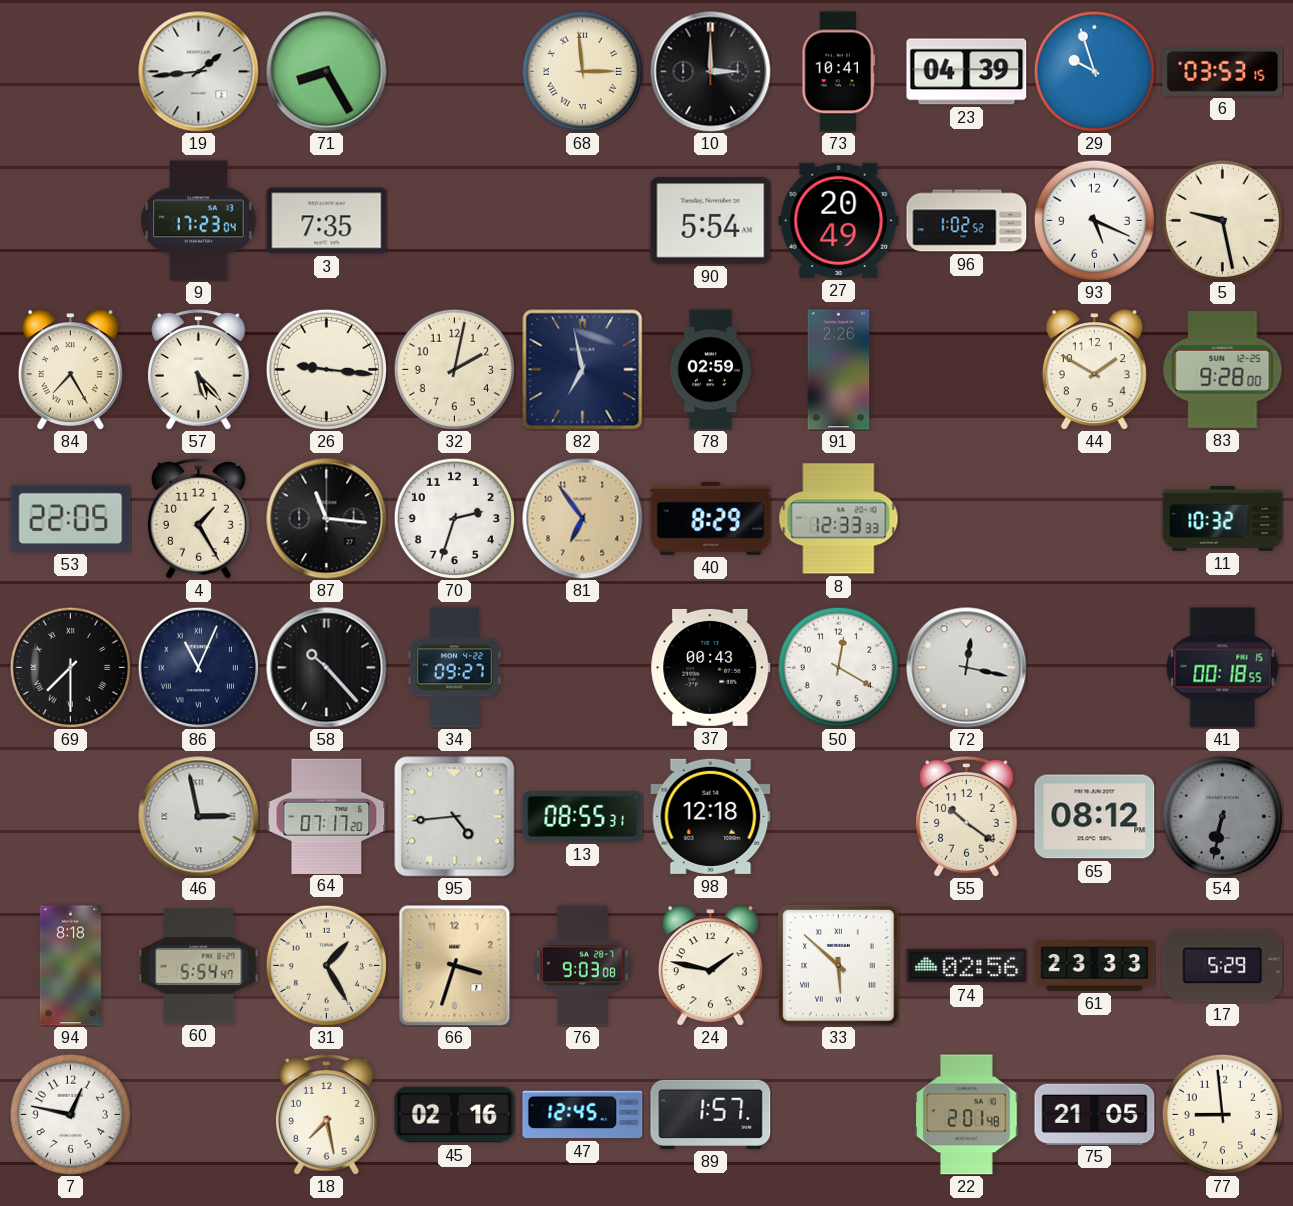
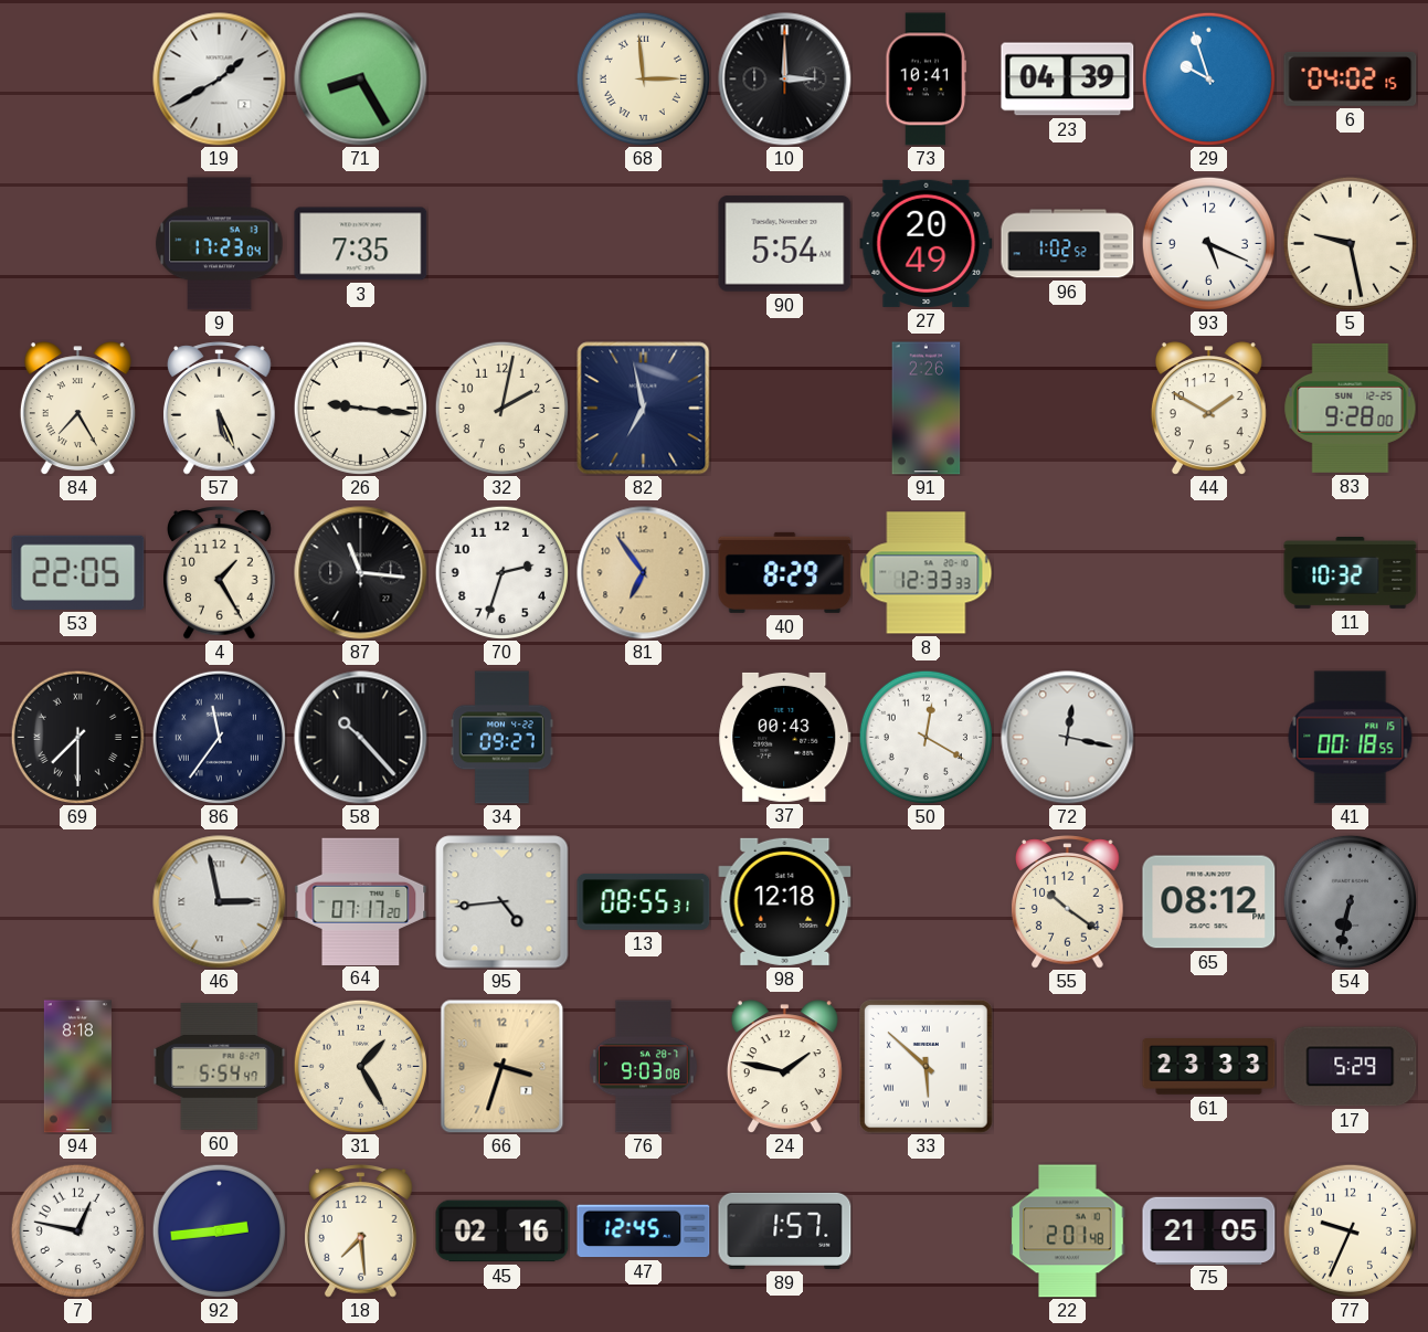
19: 1:44 -> 1:40
6: 03:53 -> 04:02
57: 5:23 -> 5:26
78: 02:59 -> none
86: 11:04 -> 11:36
74: 02:56 -> none
92: none -> 2:44
18: 7:28 -> 7:29
77: 8:59 -> 9:34
